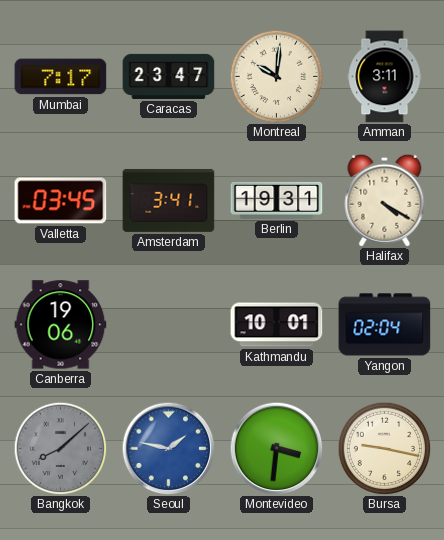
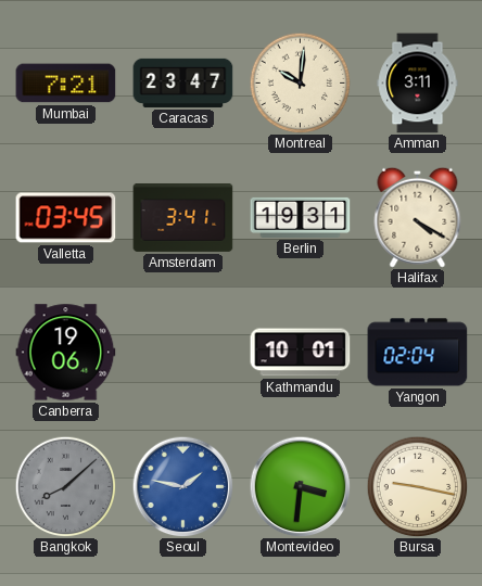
Mumbai: 7:17 -> 7:21
